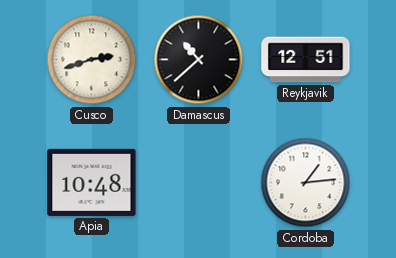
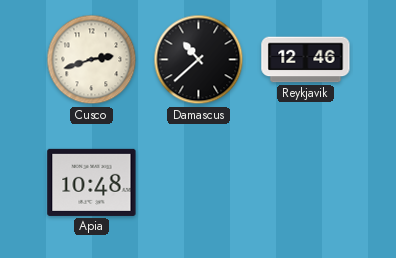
Reykjavik: 12:51 -> 12:46
Cordoba: 1:14 -> none
